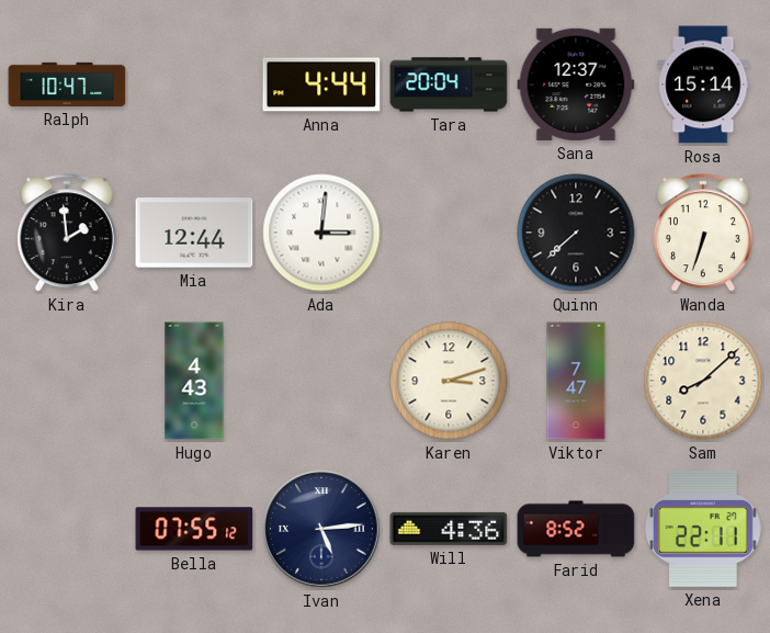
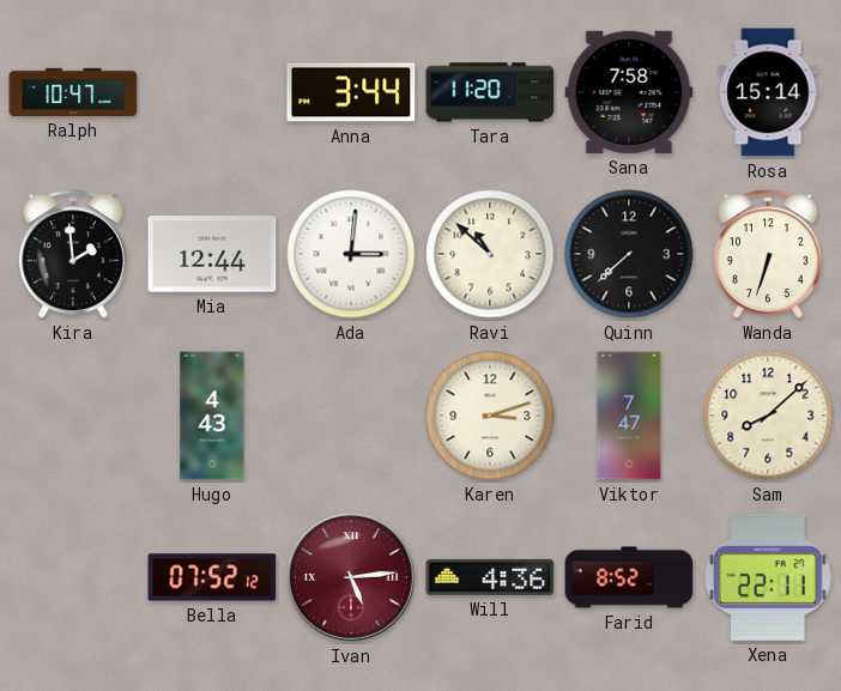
Anna: 4:44 -> 3:44
Tara: 20:04 -> 11:20
Sana: 12:37 -> 7:58
Ravi: none -> 10:52
Bella: 07:55 -> 07:52
Ivan dial: navy -> burgundy
